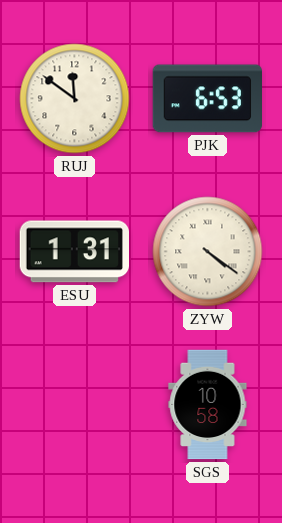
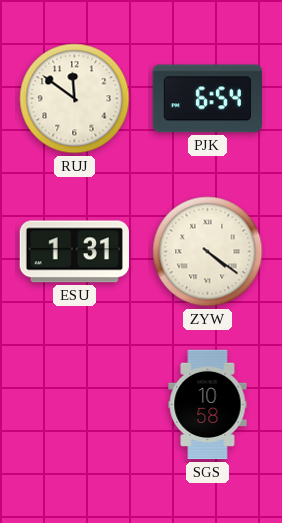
PJK: 6:53 -> 6:54
